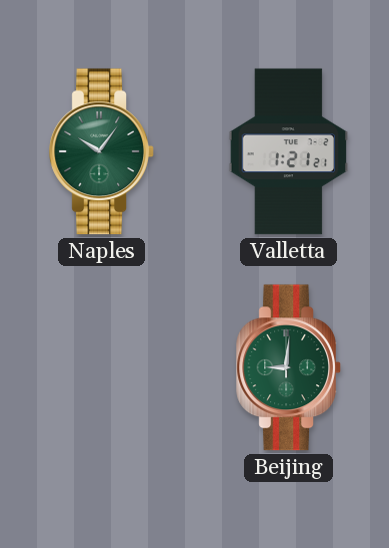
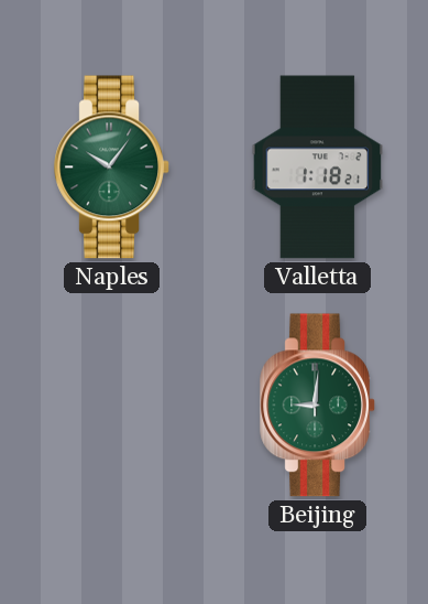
Valletta: 1:21 -> 1:18
